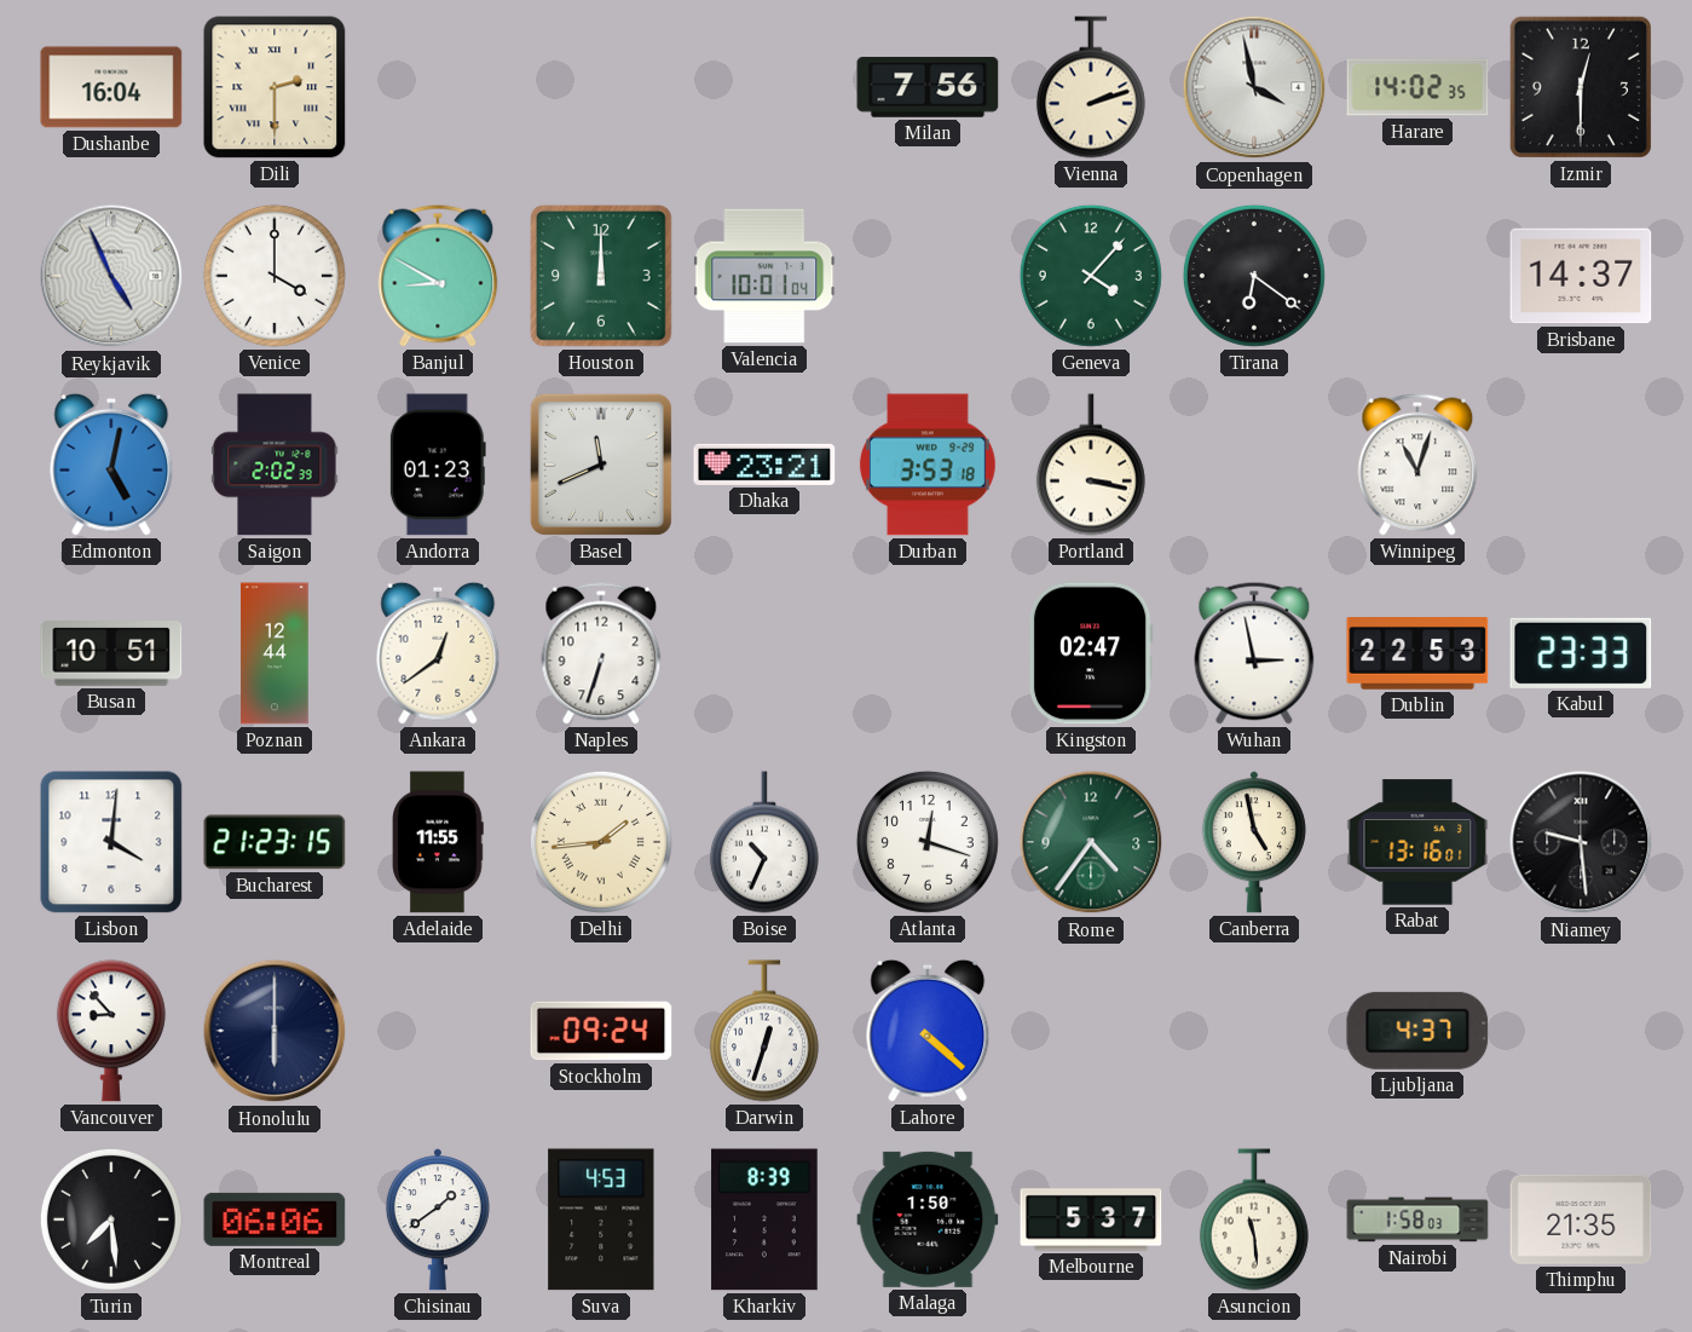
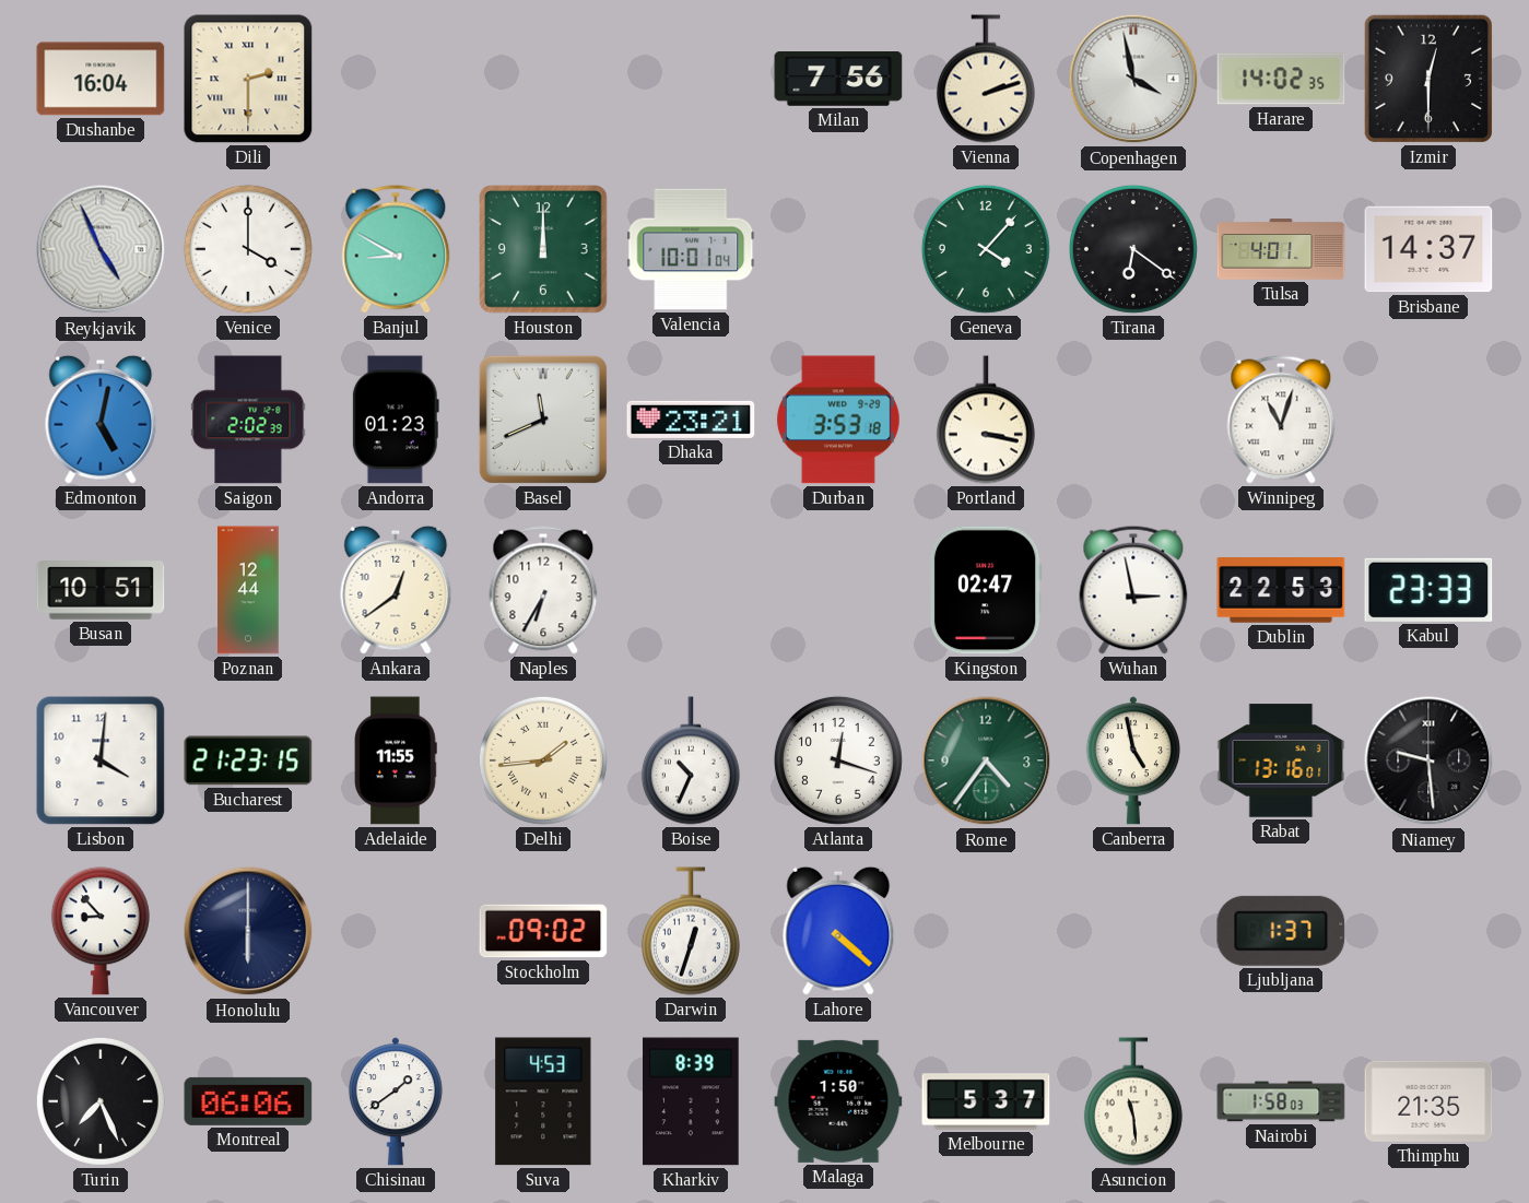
Tulsa: none -> 4:01
Naples: 6:33 -> 6:35
Stockholm: 09:24 -> 09:02
Ljubljana: 4:37 -> 1:37
Turin: 7:29 -> 7:26
